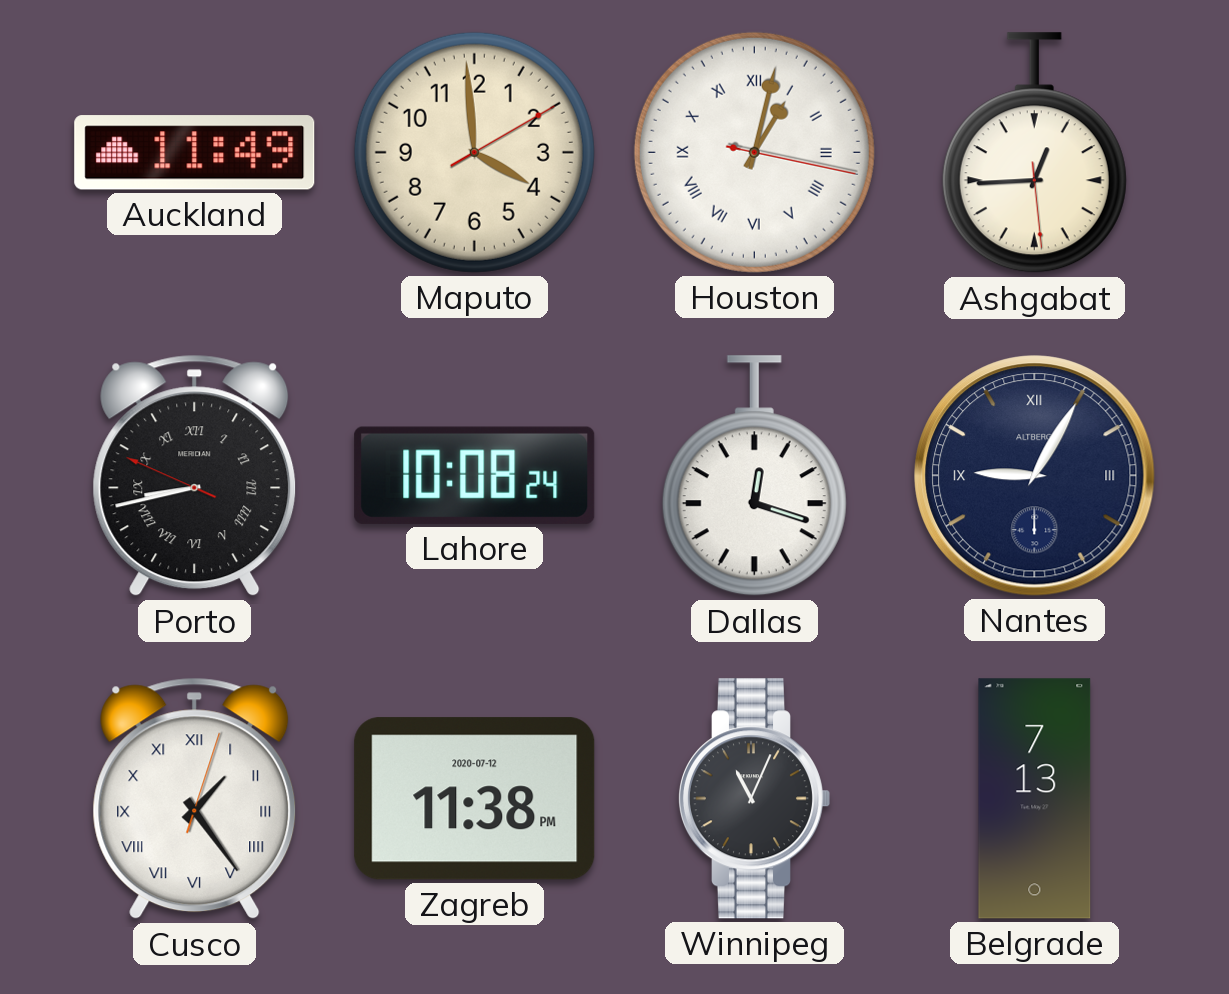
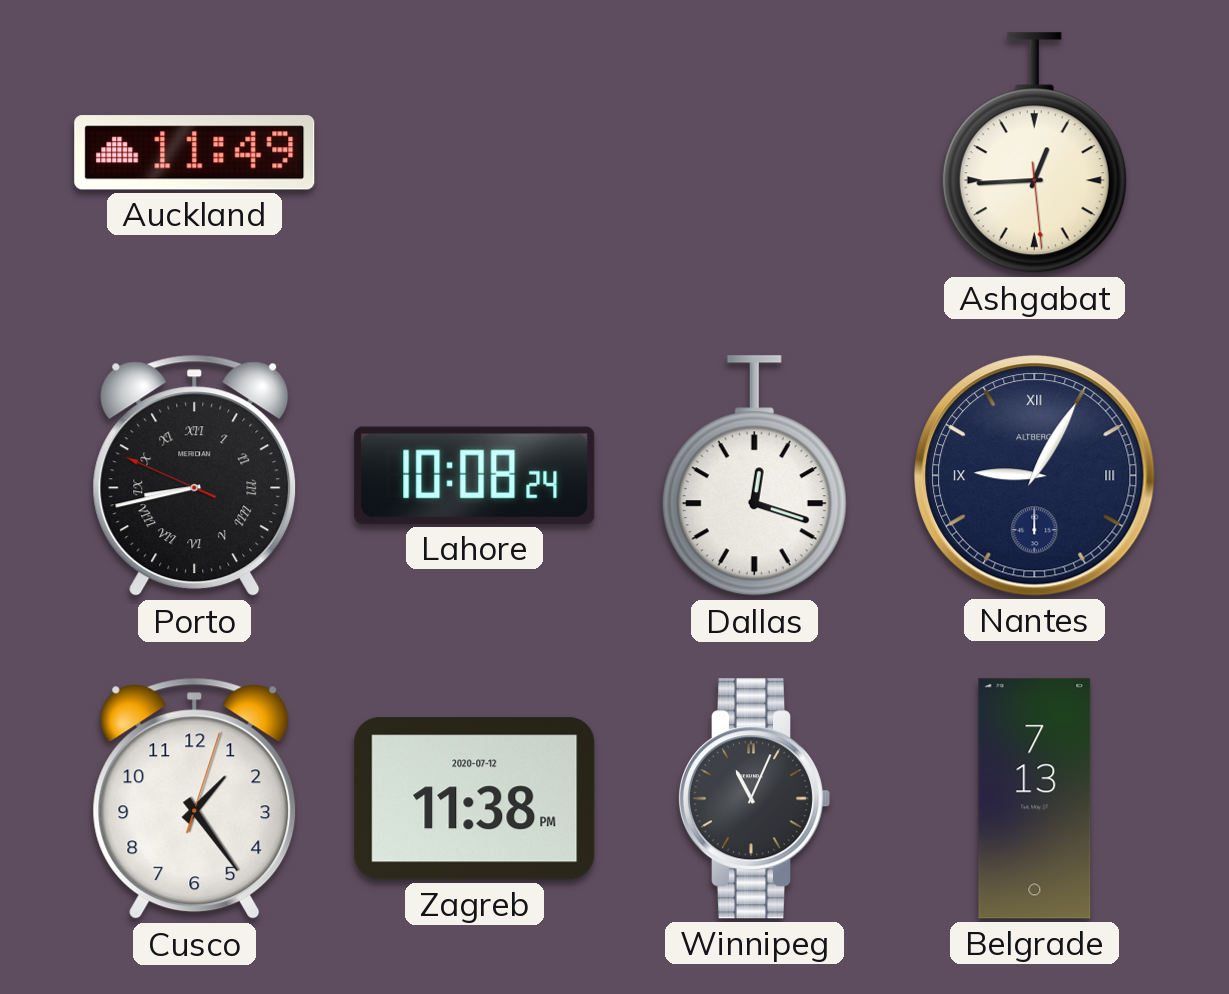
Maputo: 3:59 -> none
Houston: 1:02 -> none
Cusco numerals: Roman -> Arabic
